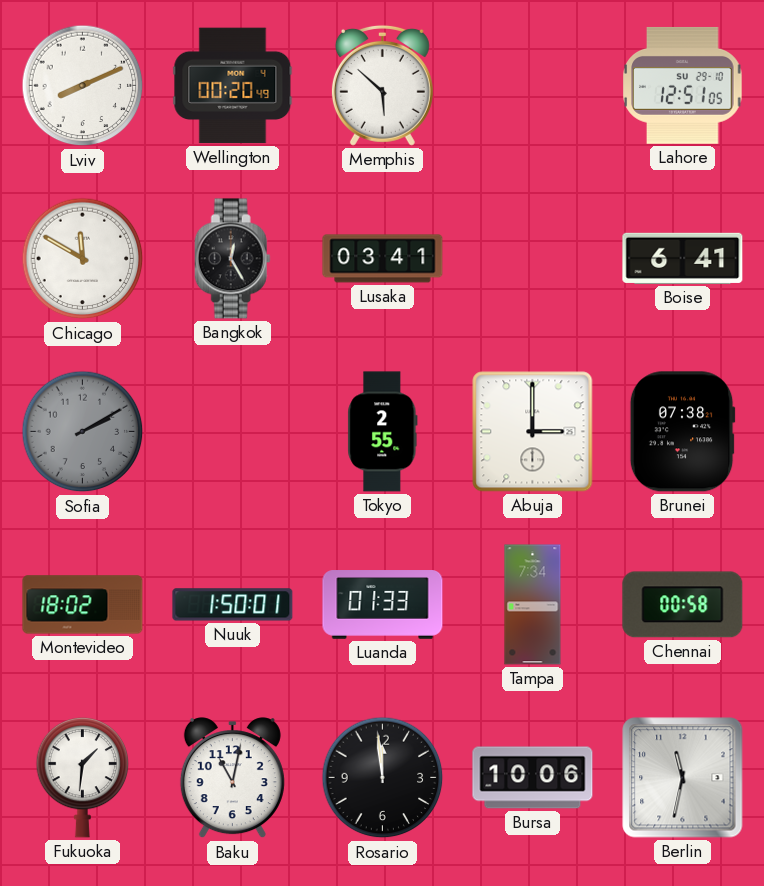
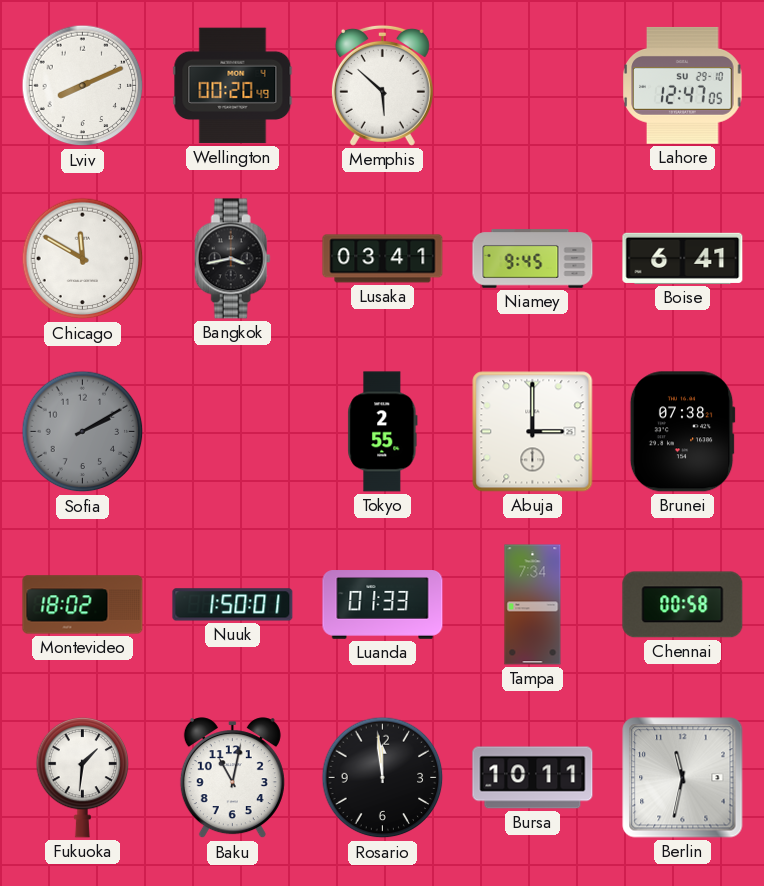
Lahore: 12:51 -> 12:47
Bangkok: 12:25 -> 3:43
Niamey: none -> 9:45
Bursa: 10:06 -> 10:11
